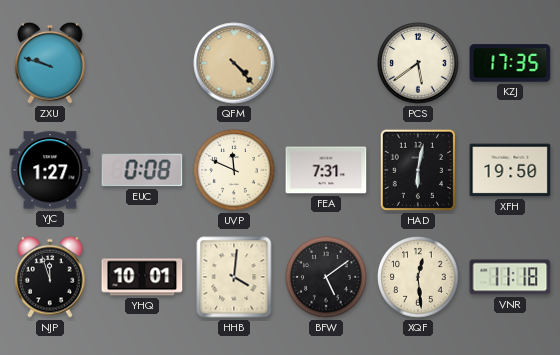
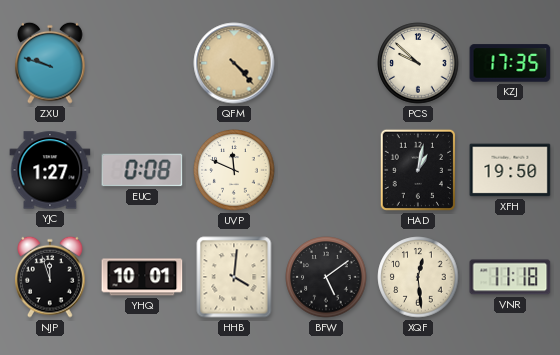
PCS: 5:39 -> 9:52
FEA: 7:31 -> none
HAD: 6:02 -> 1:02
